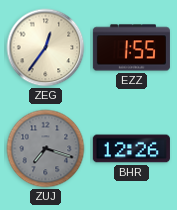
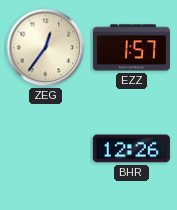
EZZ: 1:55 -> 1:57
ZUJ: 7:18 -> none
